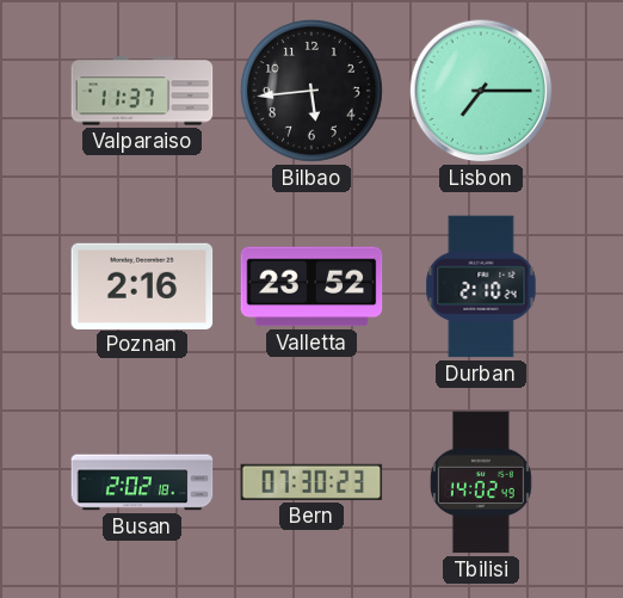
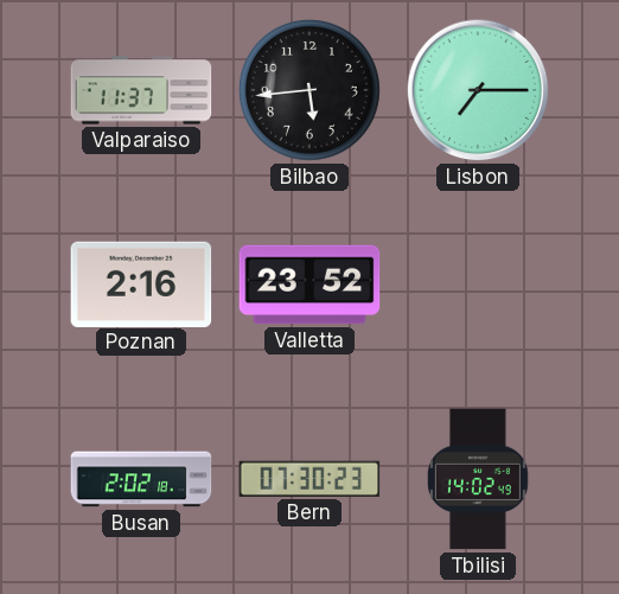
Durban: 2:10 -> none
